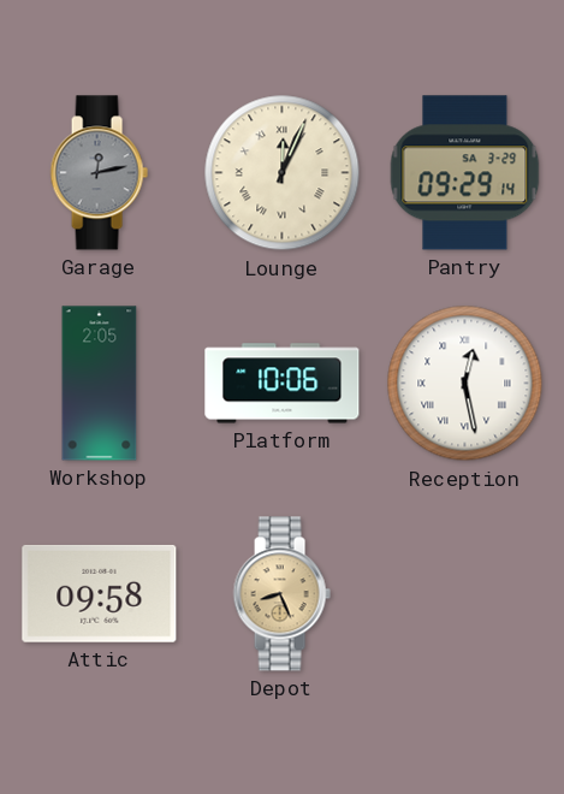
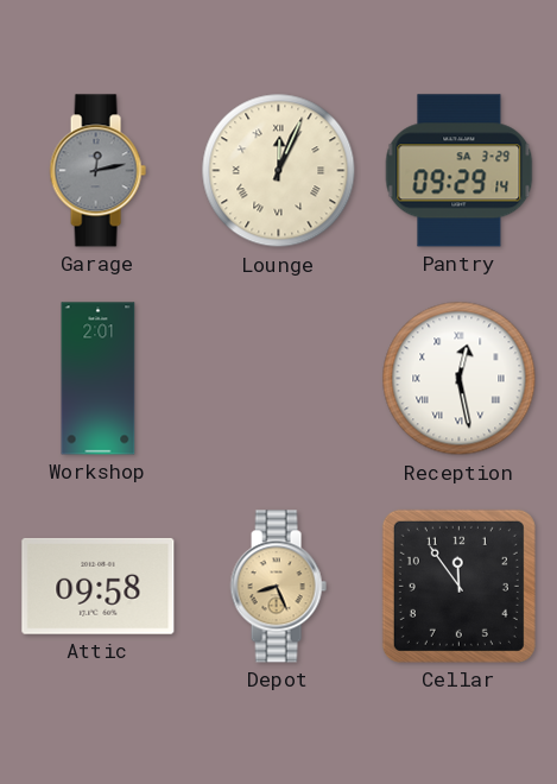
Workshop: 2:05 -> 2:01
Platform: 10:06 -> none
Cellar: none -> 11:54
